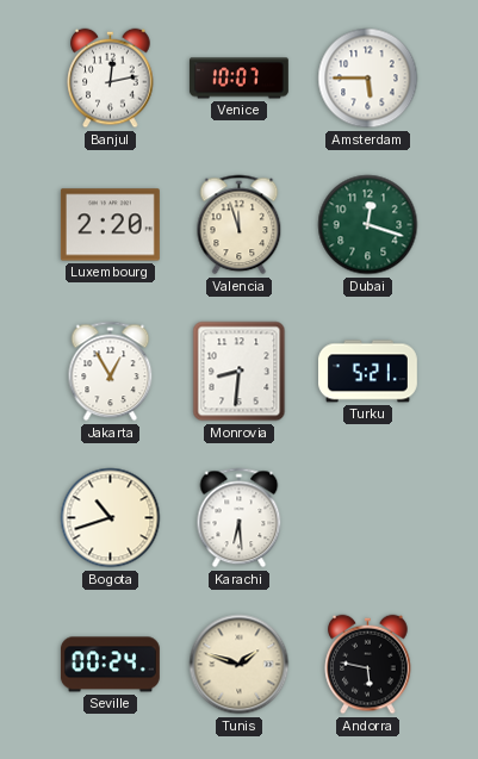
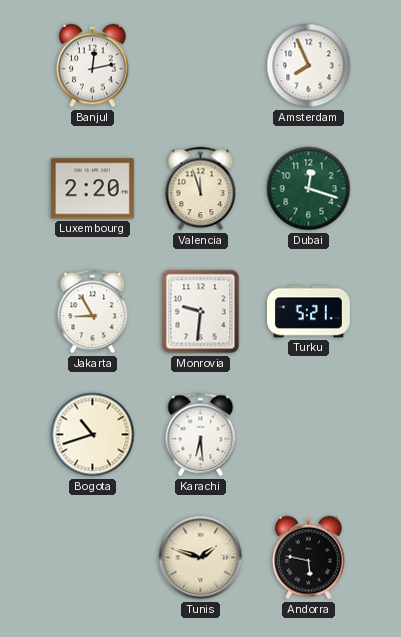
Venice: 10:07 -> none
Amsterdam: 5:45 -> 7:56
Jakarta: 12:55 -> 8:55
Monrovia: 8:31 -> 9:31
Seville: 00:24 -> none
